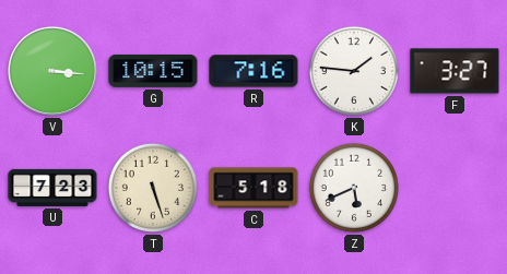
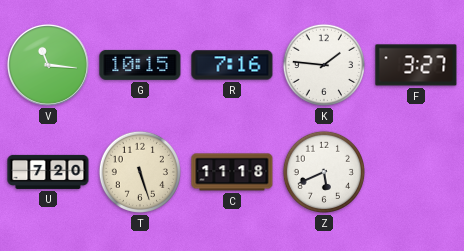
V: 3:16 -> 11:16
U: 7:23 -> 7:20
C: 5:18 -> 11:18
